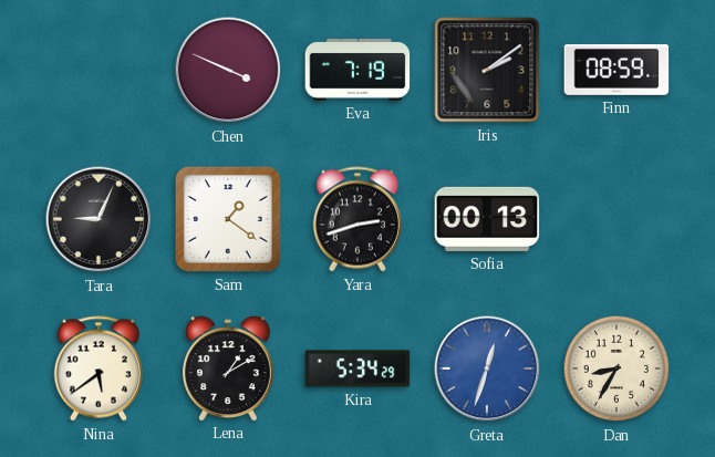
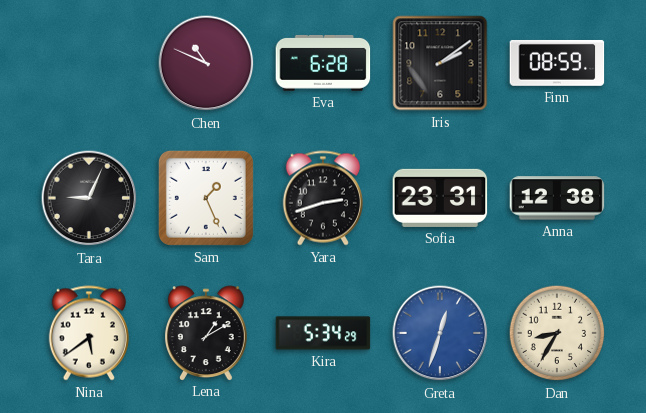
Chen: 3:49 -> 10:49
Eva: 7:19 -> 6:28
Sam: 1:21 -> 1:26
Sofia: 00:13 -> 23:31
Anna: none -> 12:38
